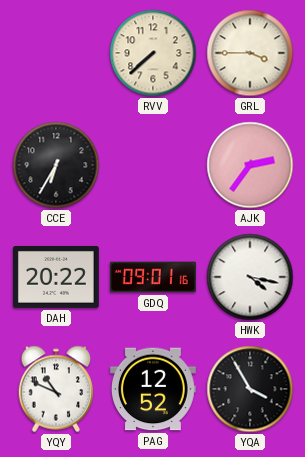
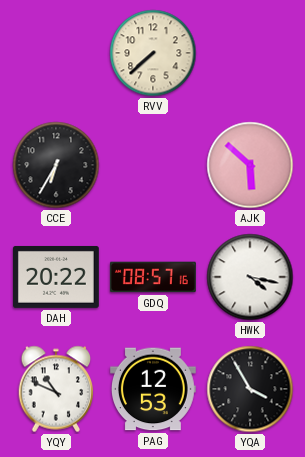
GRL: 3:45 -> none
AJK: 2:36 -> 5:52
GDQ: 09:01 -> 08:57
PAG: 12:52 -> 12:53
